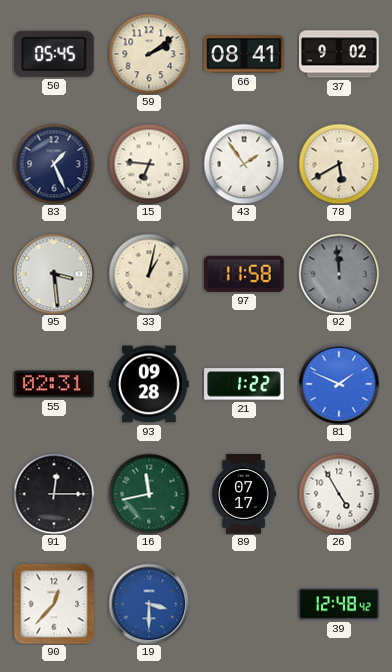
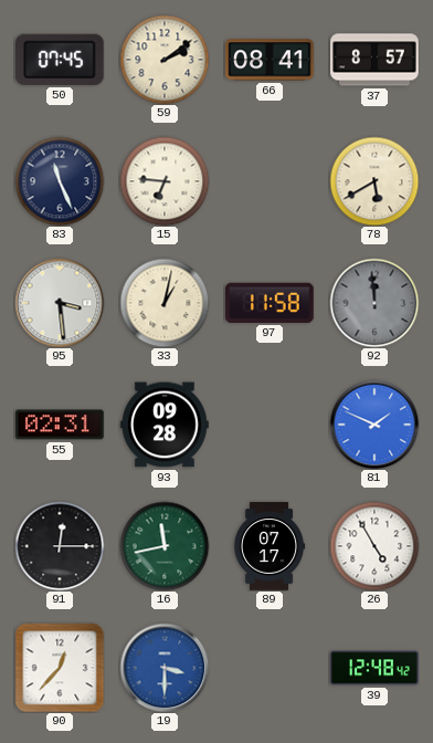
50: 05:45 -> 07:45
37: 9:02 -> 8:57
83: 1:26 -> 11:26
43: 1:54 -> none
21: 1:22 -> none
